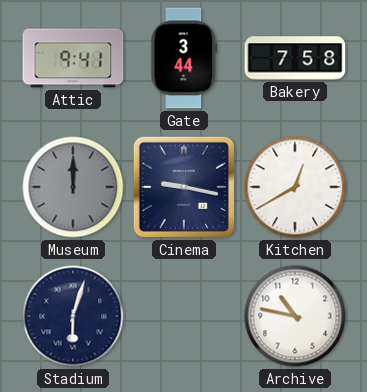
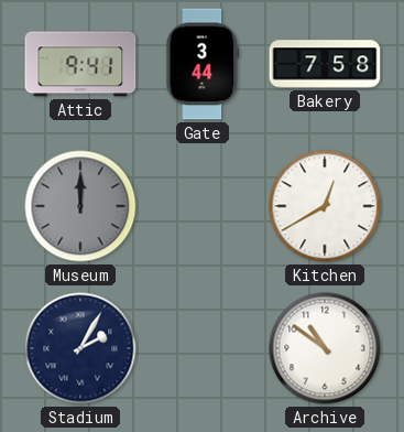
Cinema: 9:17 -> none
Stadium: 6:03 -> 2:05
Archive: 10:47 -> 10:51
